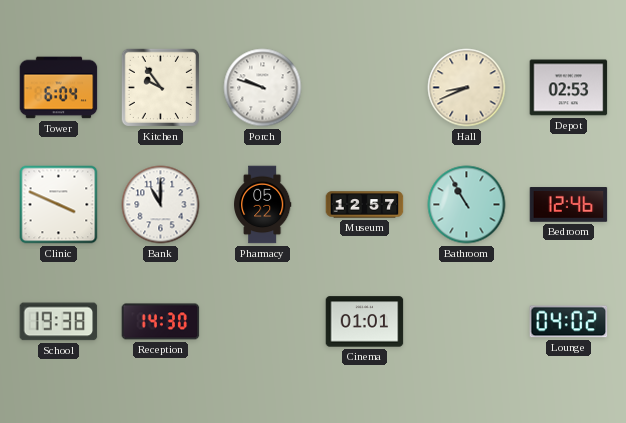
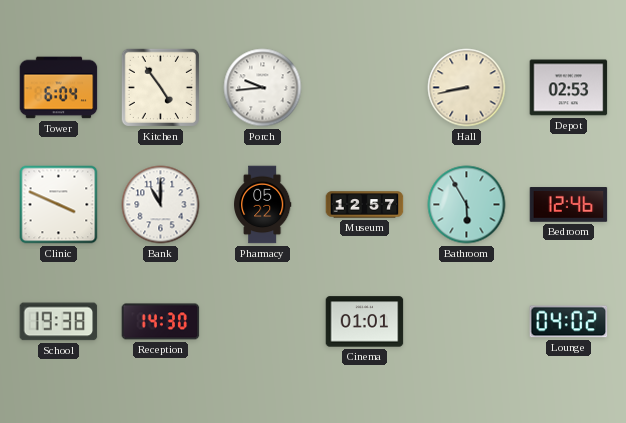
Kitchen: 9:54 -> 4:54
Porch: 9:48 -> 9:44
Hall: 8:41 -> 8:43
Bathroom: 10:55 -> 5:55
